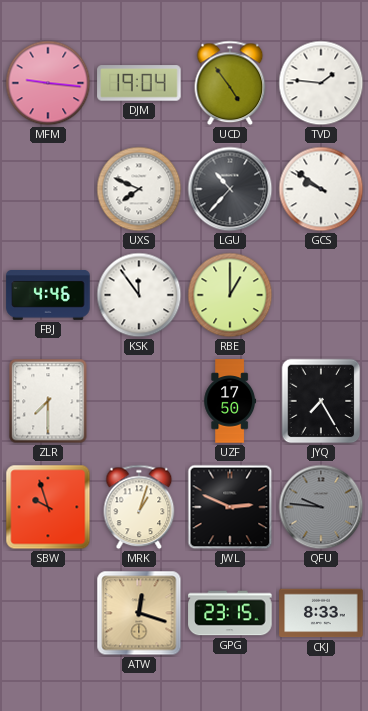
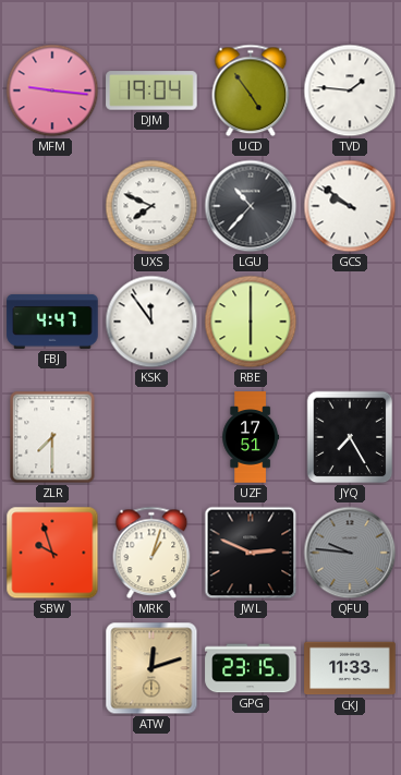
FBJ: 4:46 -> 4:47
RBE: 1:00 -> 6:00
UZF: 17:50 -> 17:51
ATW: 12:18 -> 12:12
CKJ: 8:33 -> 11:33
